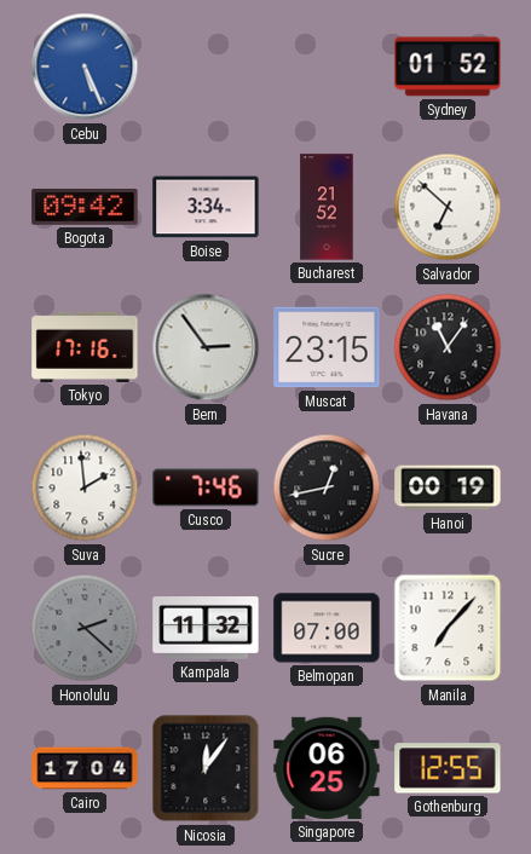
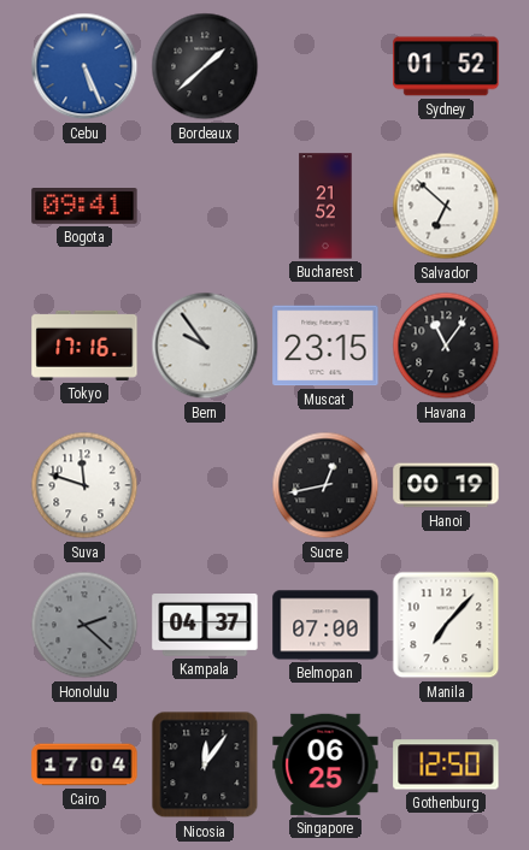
Bordeaux: none -> 1:38
Bogota: 09:42 -> 09:41
Boise: 3:34 -> none
Bern: 2:54 -> 9:54
Suva: 1:59 -> 11:48
Cusco: 7:46 -> none
Kampala: 11:32 -> 04:37
Gothenburg: 12:55 -> 12:50
